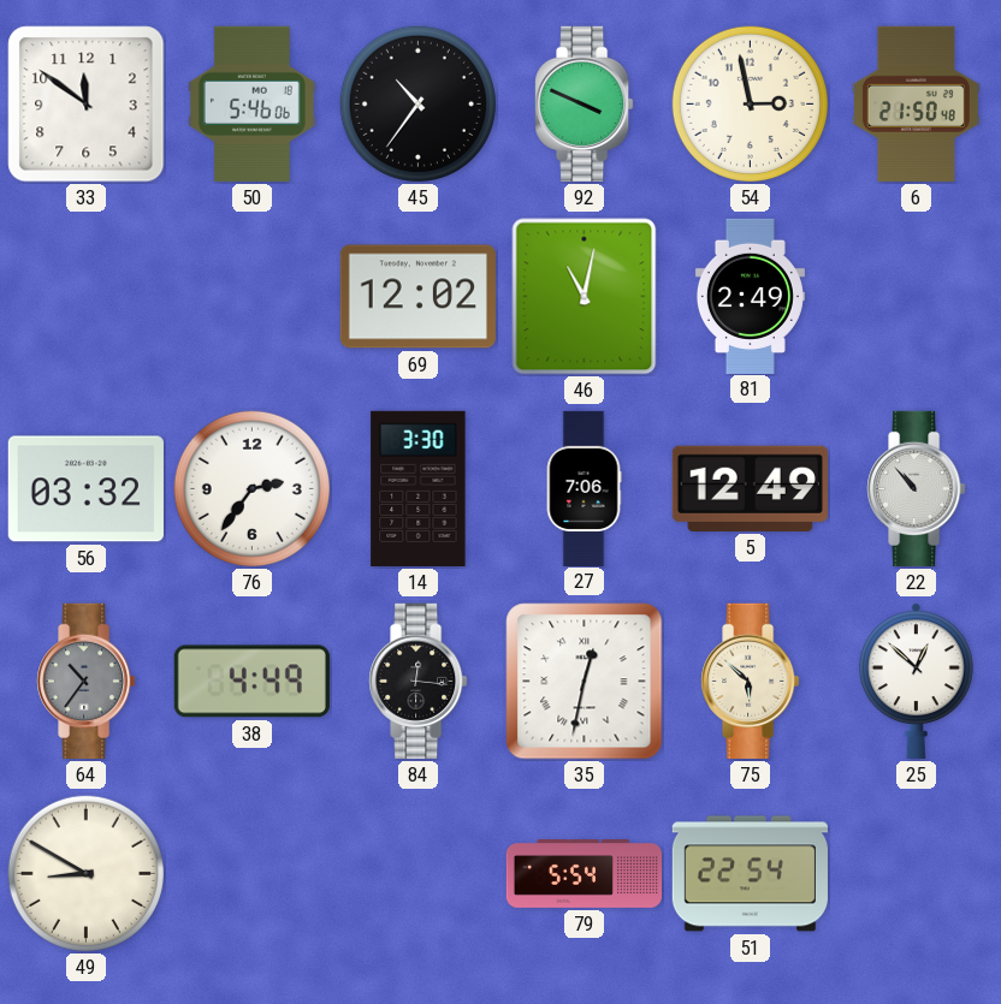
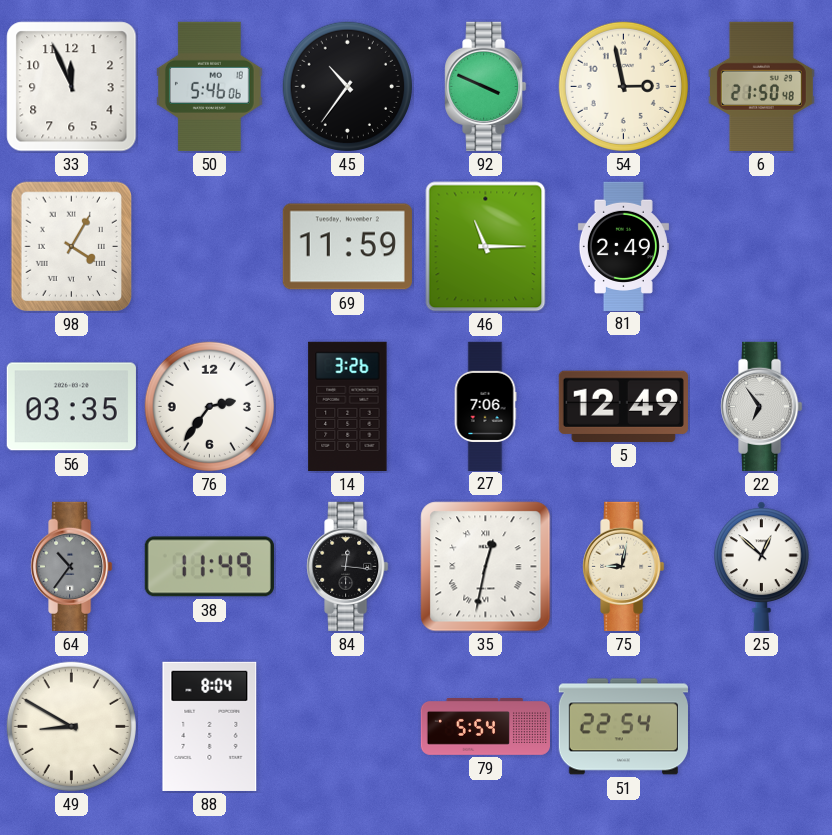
33: 11:51 -> 11:56
98: none -> 4:05
69: 12:02 -> 11:59
46: 11:02 -> 11:15
56: 03:32 -> 03:35
14: 3:30 -> 3:26
22: 10:53 -> 6:54
38: 4:49 -> 11:49
75: 5:52 -> 9:02
88: none -> 8:04
